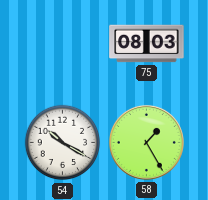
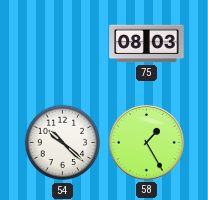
54: 10:20 -> 10:22
